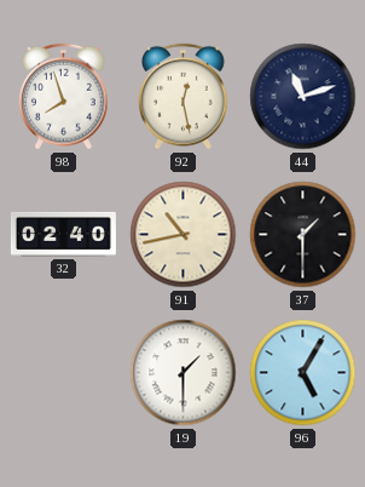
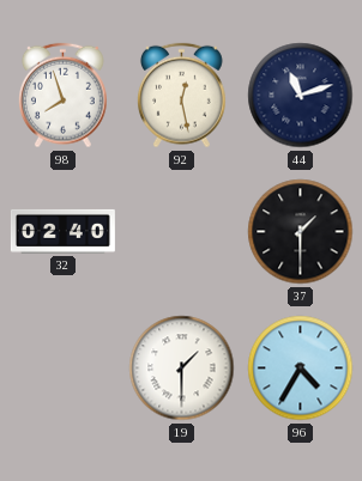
91: 10:43 -> none
96: 5:05 -> 4:35
